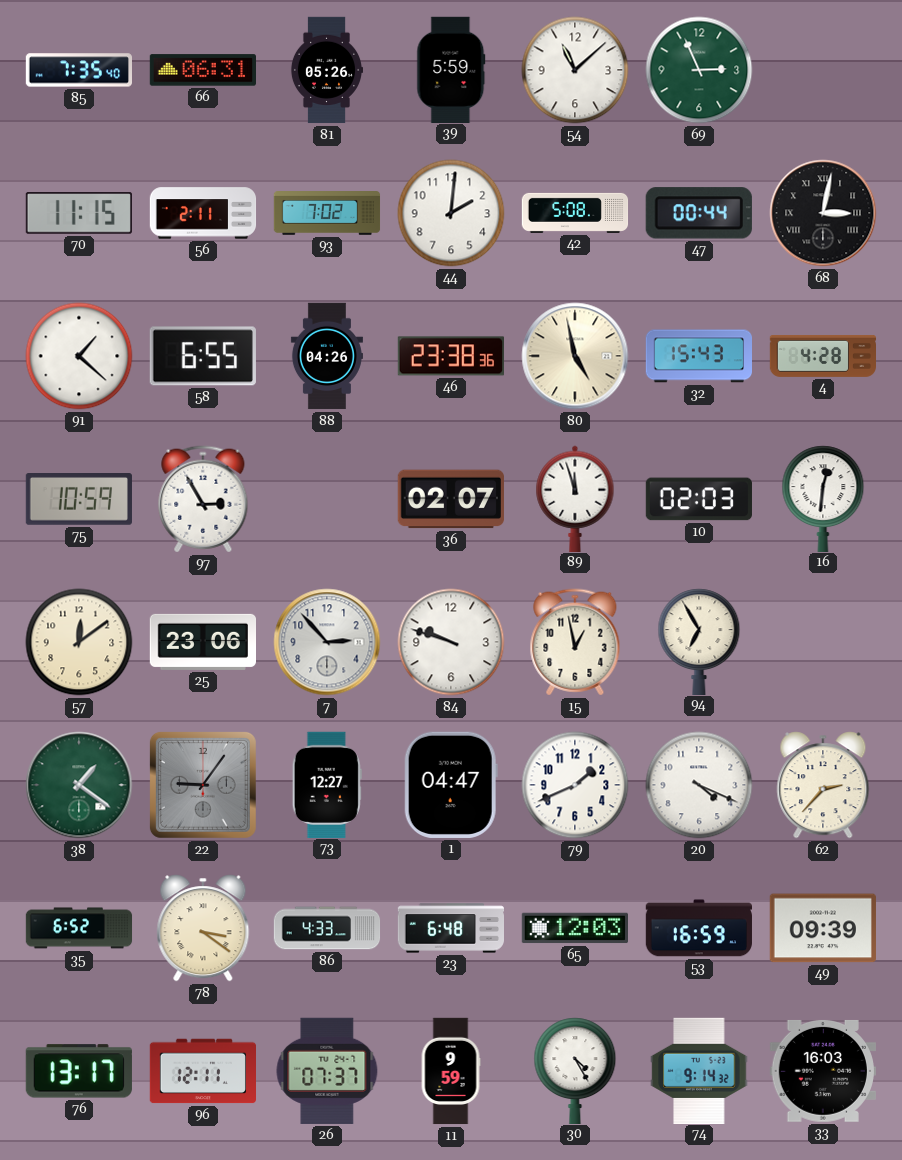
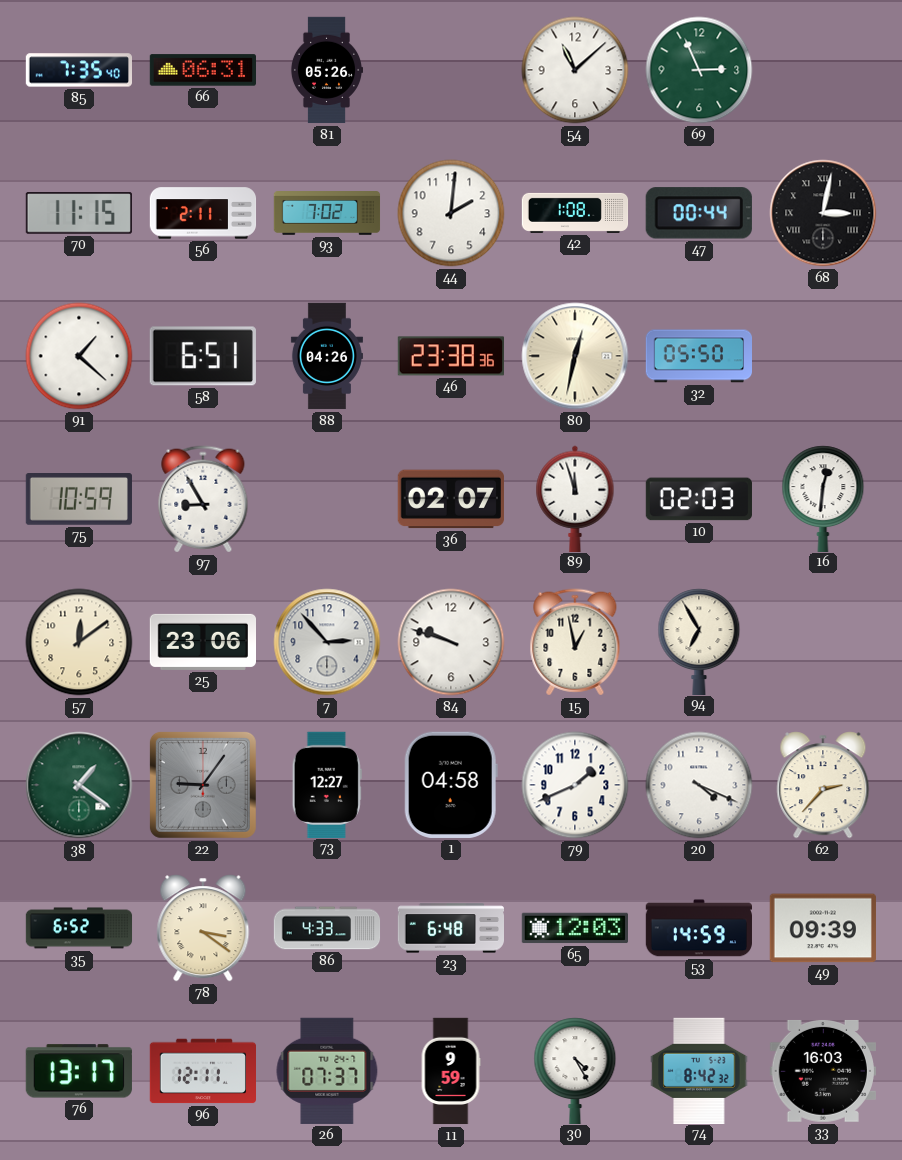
39: 5:59 -> none
42: 5:08 -> 1:08
58: 6:55 -> 6:51
80: 4:58 -> 12:32
32: 15:43 -> 05:50
4: 4:28 -> none
97: 2:55 -> 8:55
1: 04:47 -> 04:58
53: 16:59 -> 14:59
74: 9:14 -> 8:42
